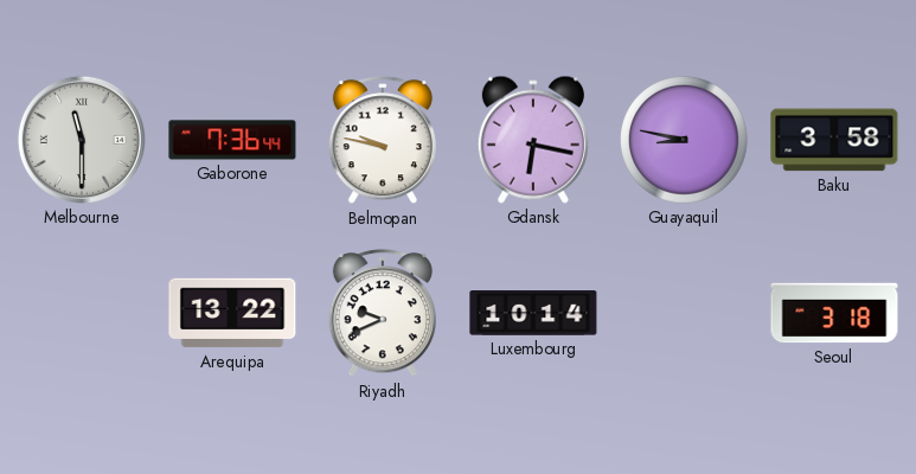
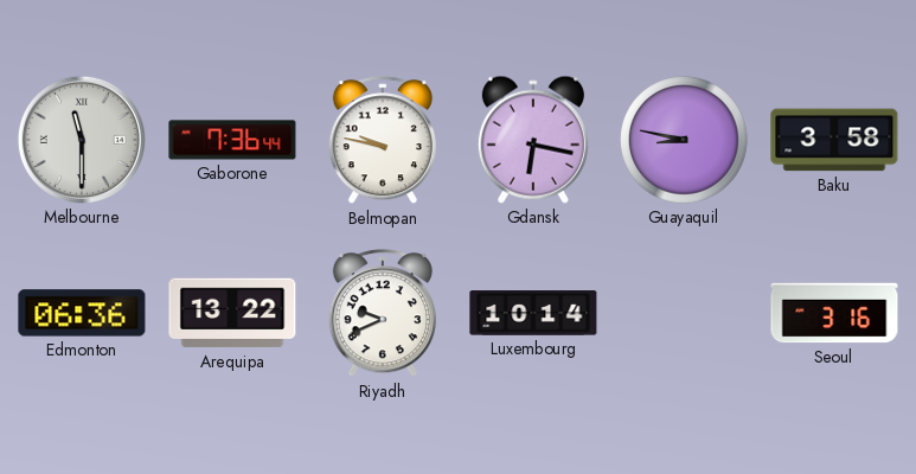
Edmonton: none -> 06:36
Seoul: 3:18 -> 3:16
